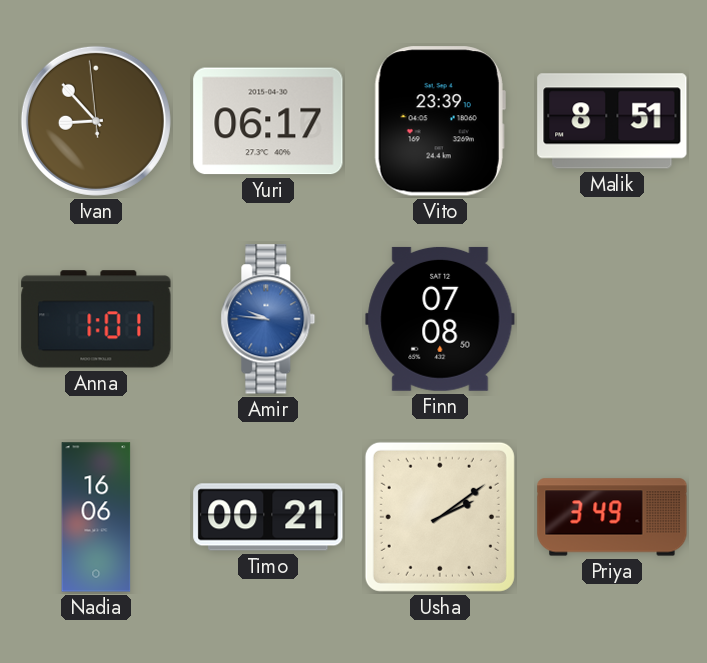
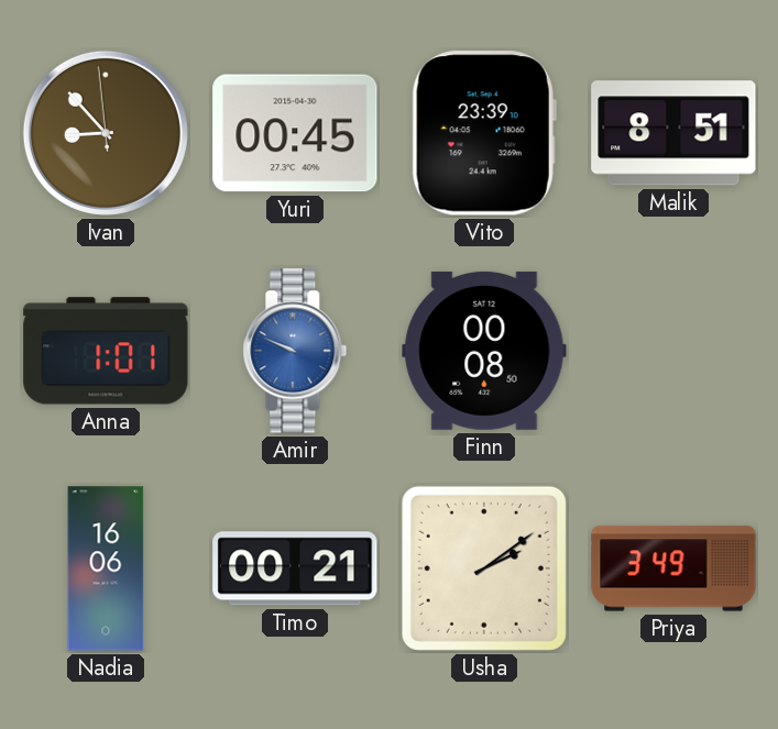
Yuri: 06:17 -> 00:45
Amir: 9:46 -> 9:49
Finn: 07:08 -> 00:08
